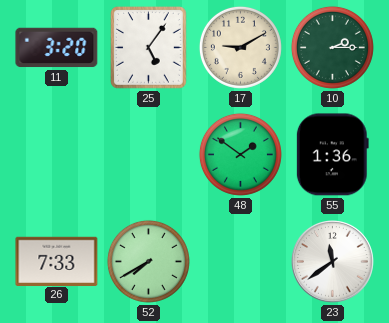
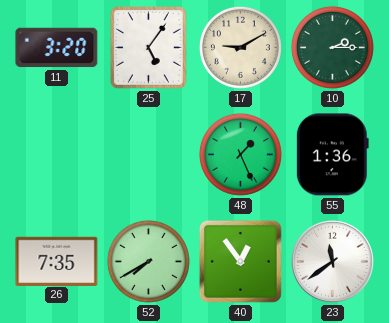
48: 1:51 -> 1:26
26: 7:33 -> 7:35
40: none -> 12:54
